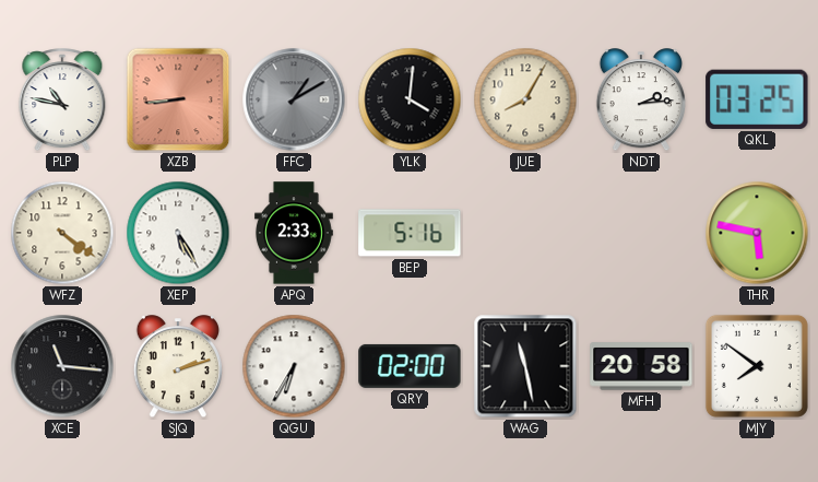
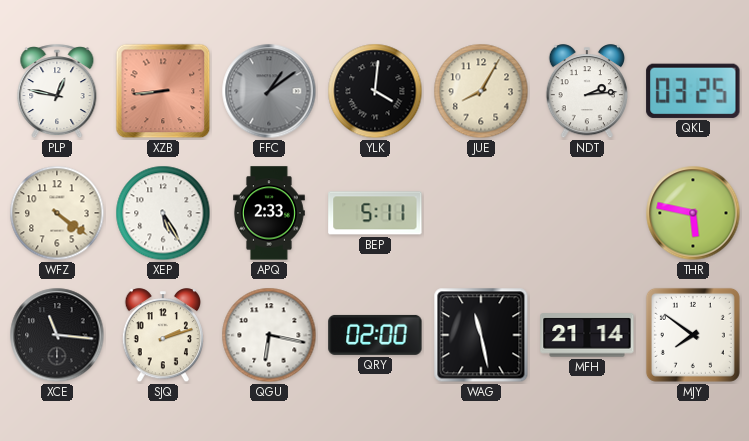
PLP: 10:47 -> 12:47
FFC: 1:10 -> 1:09
BEP: 5:16 -> 5:11
QGU: 6:35 -> 6:17
MFH: 20:58 -> 21:14
